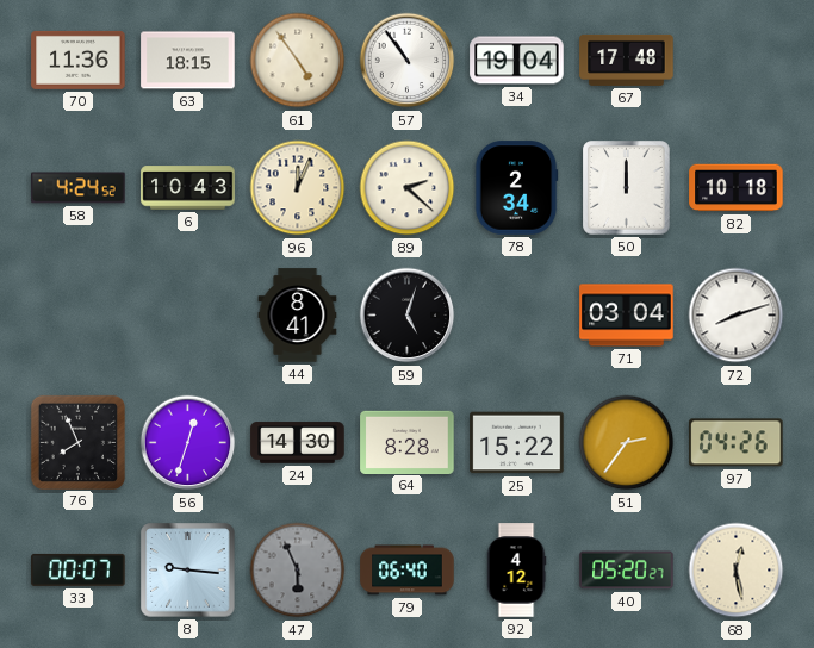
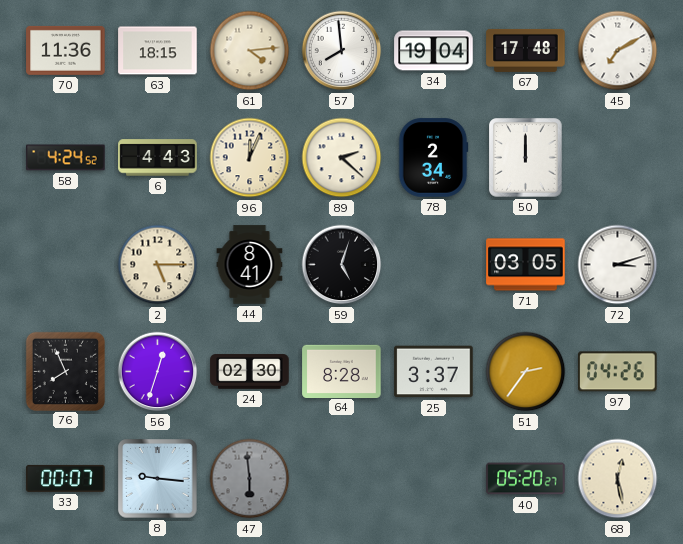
61: 4:54 -> 4:14
57: 10:54 -> 7:59
45: none -> 7:10
6: 10:43 -> 4:43
82: 10:18 -> none
2: none -> 5:15
71: 03:04 -> 03:05
72: 8:12 -> 3:12
24: 14:30 -> 02:30
25: 15:22 -> 3:37
47: 5:56 -> 5:59
79: 06:40 -> none
92: 4:12 -> none
